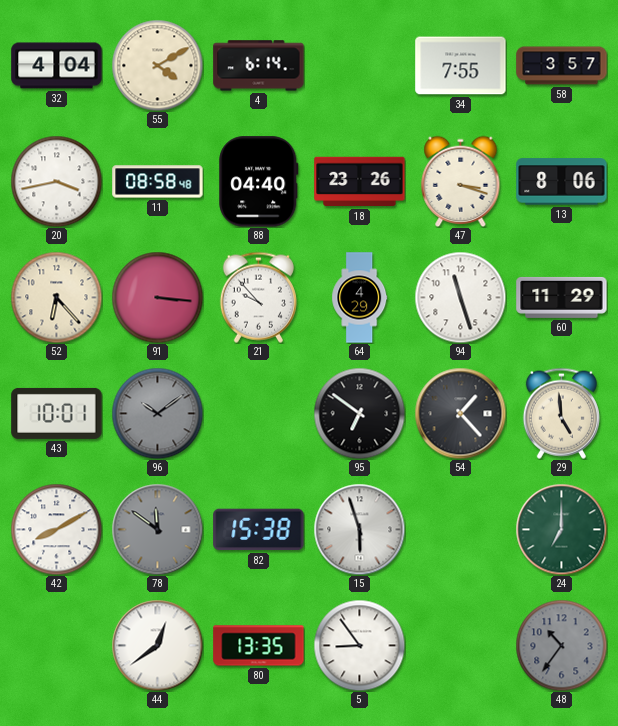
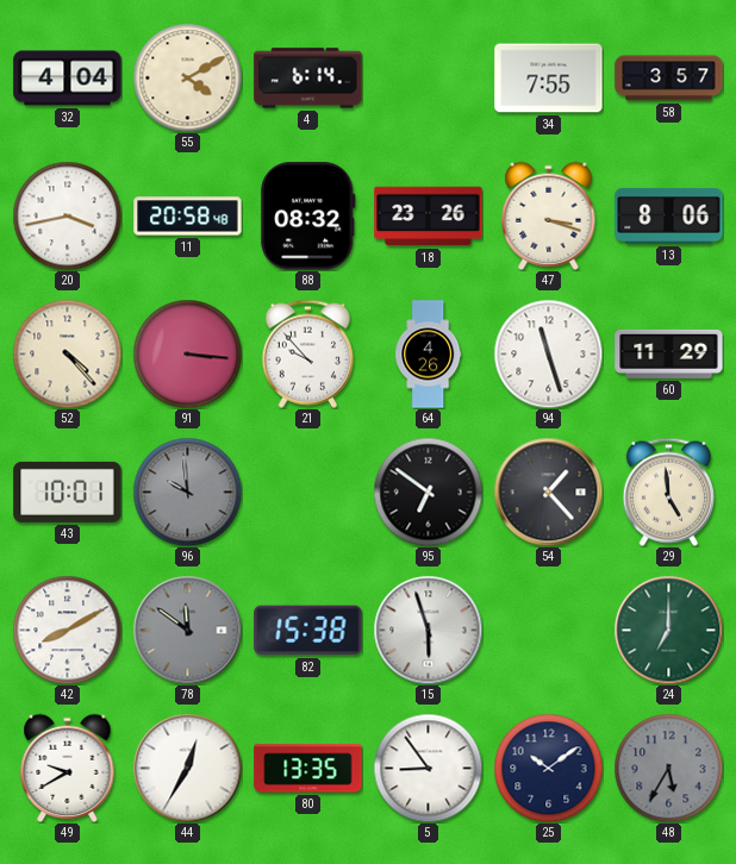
11: 08:58 -> 20:58
88: 04:40 -> 08:32
52: 6:23 -> 4:23
64: 4:29 -> 4:26
96: 10:09 -> 9:59
49: none -> 9:40
44: 12:39 -> 12:35
25: none -> 10:09
48: 10:36 -> 5:35
